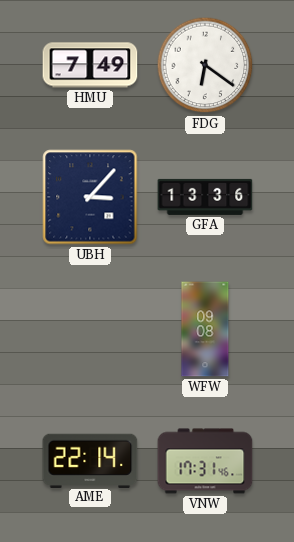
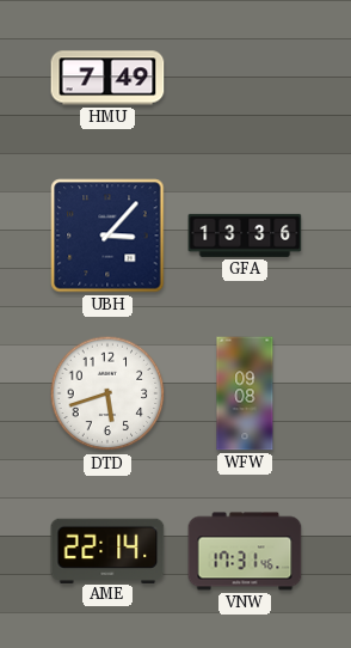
FDG: 6:21 -> none
DTD: none -> 5:42
